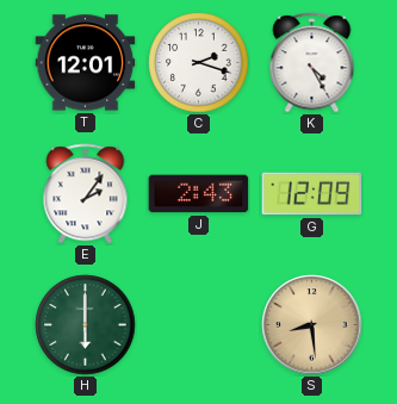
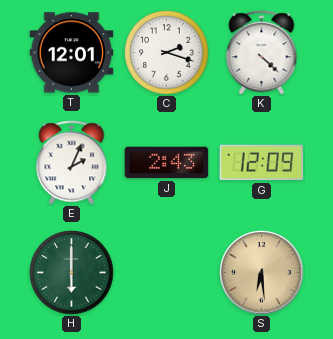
K: 4:25 -> 4:22
E: 2:06 -> 2:04
S: 8:29 -> 6:29
